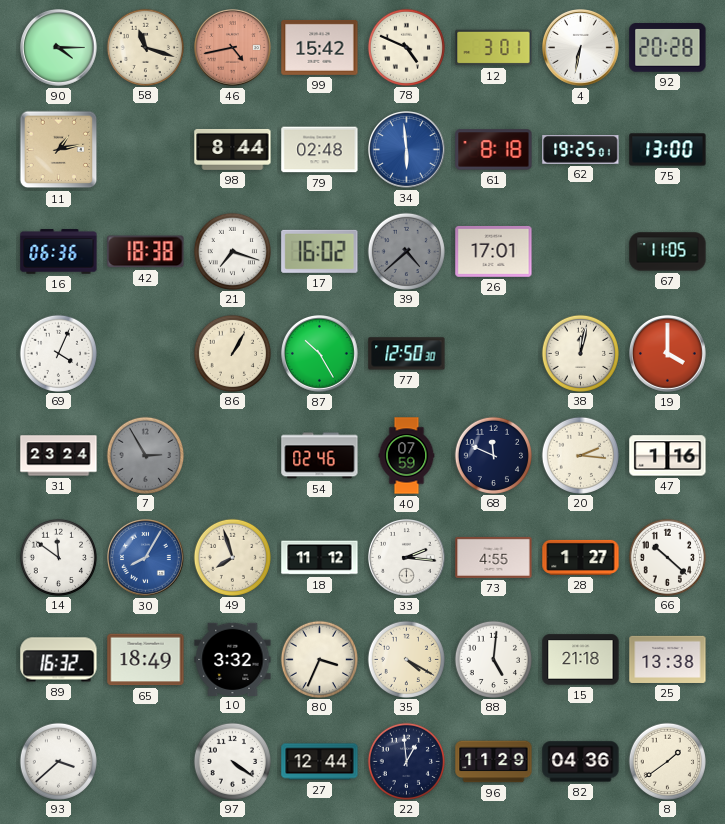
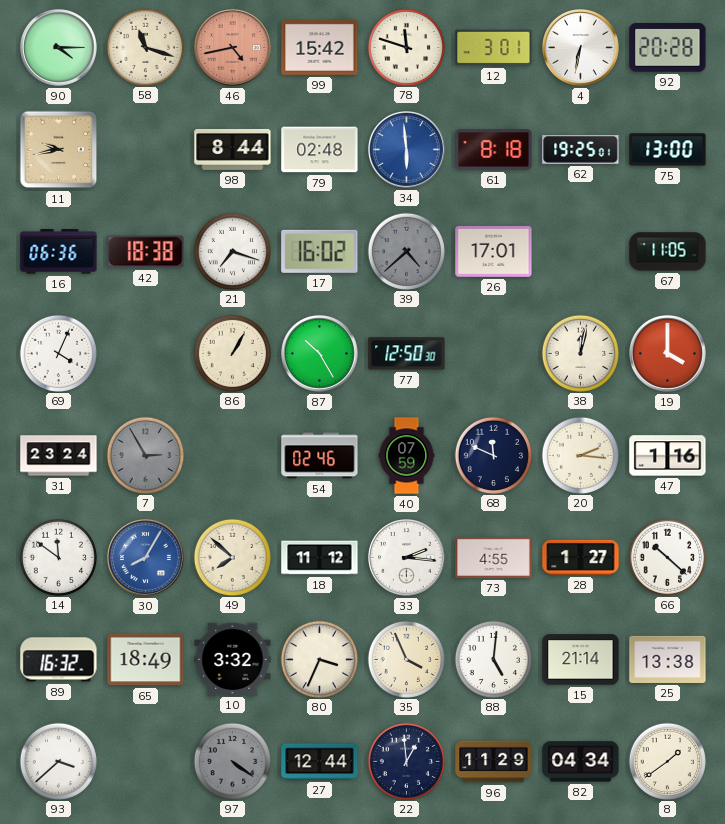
78: 4:49 -> 11:48
11: 1:13 -> 9:43
49: 7:57 -> 7:52
35: 4:20 -> 3:56
15: 21:18 -> 21:14
97 dial: white -> grey
82: 04:36 -> 04:34
